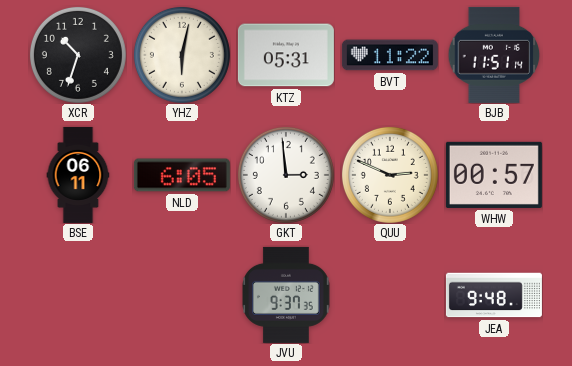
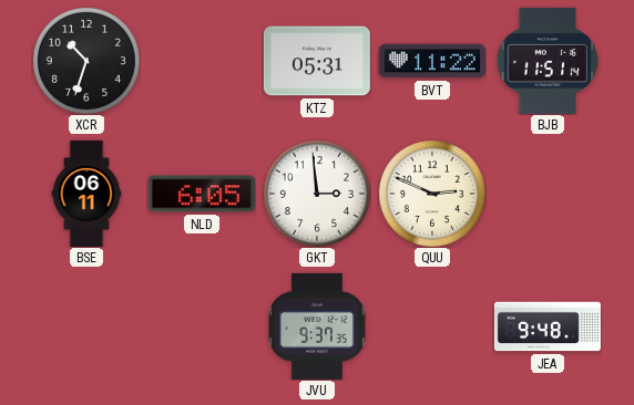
YHZ: 6:02 -> none
WHW: 00:57 -> none
